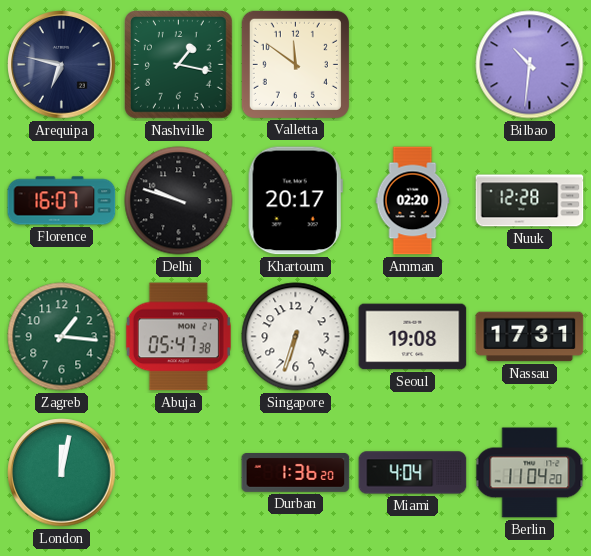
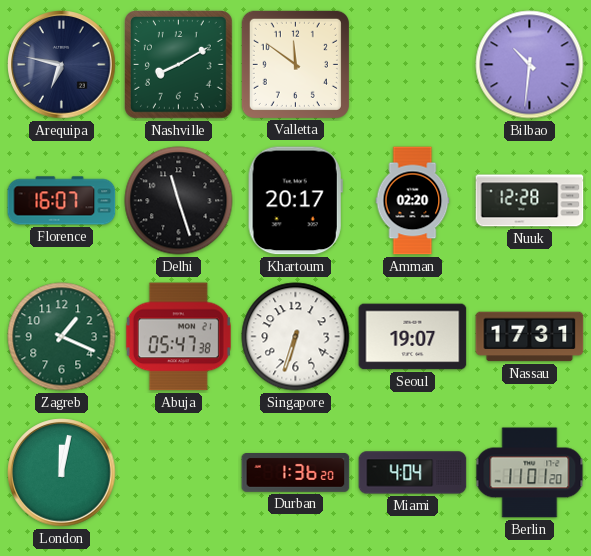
Nashville: 1:17 -> 8:10
Delhi: 9:48 -> 11:27
Zagreb: 1:16 -> 1:19
Seoul: 19:08 -> 19:07
Berlin: 11:04 -> 11:01
